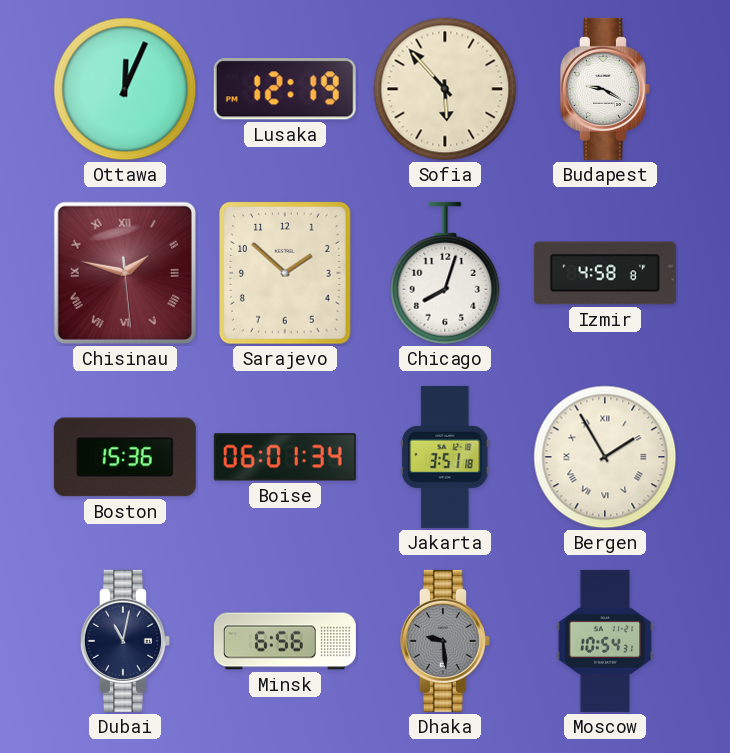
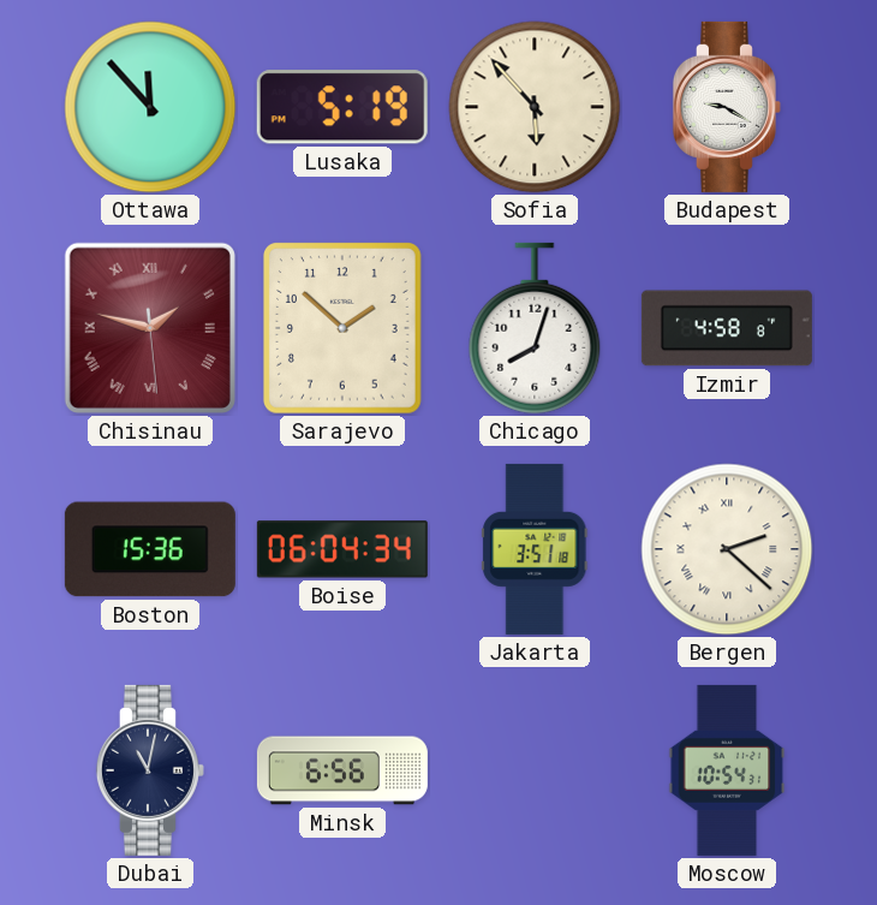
Ottawa: 12:04 -> 11:53
Lusaka: 12:19 -> 5:19
Boise: 06:01 -> 06:04
Bergen: 1:55 -> 2:22
Dhaka: 9:29 -> none
